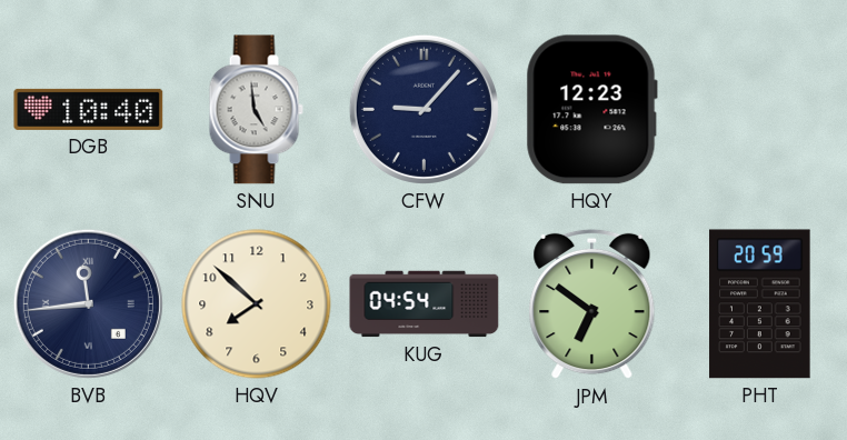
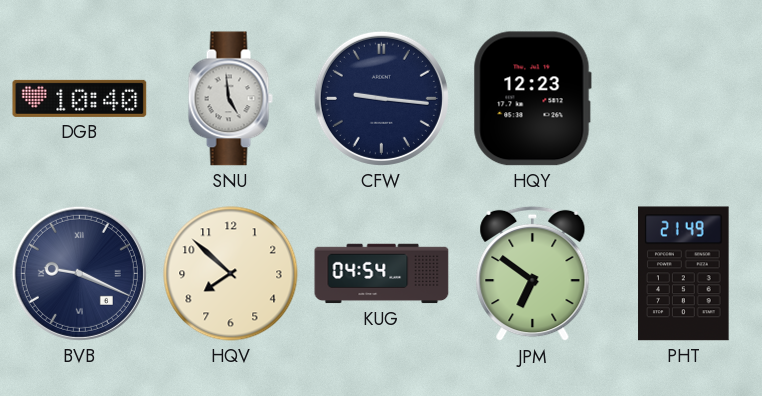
CFW: 9:07 -> 9:16
BVB: 11:44 -> 9:19
PHT: 20:59 -> 21:49
